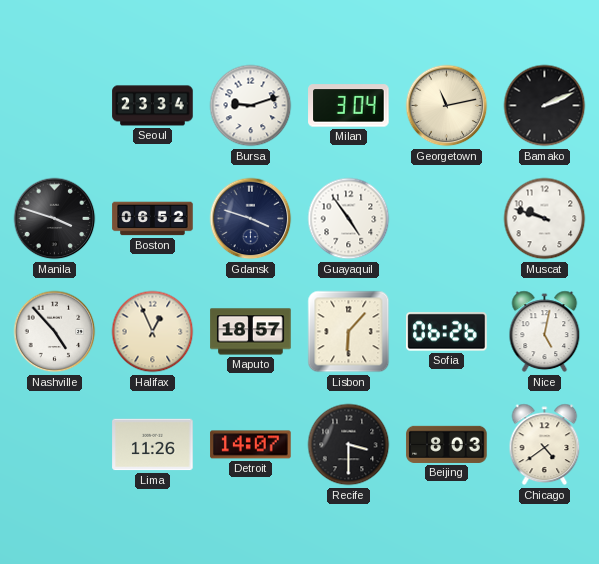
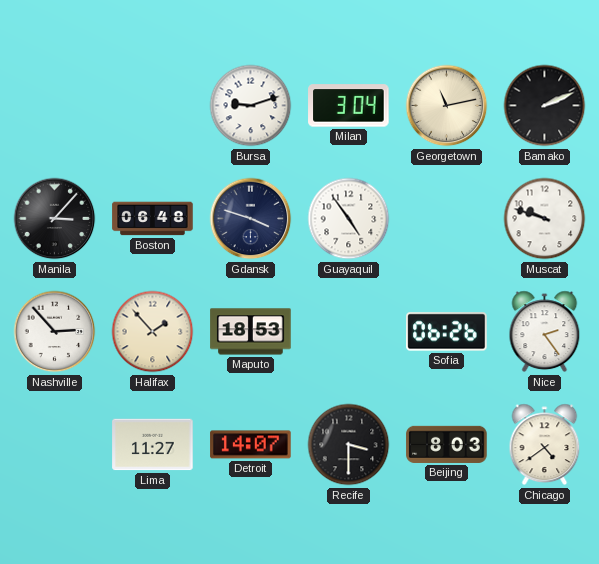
Seoul: 23:34 -> none
Manila: 3:48 -> 3:07
Boston: 06:52 -> 06:48
Nashville: 4:53 -> 2:53
Halifax: 12:56 -> 1:53
Maputo: 18:57 -> 18:53
Lisbon: 6:07 -> none
Nice: 5:02 -> 2:24
Lima: 11:26 -> 11:27
